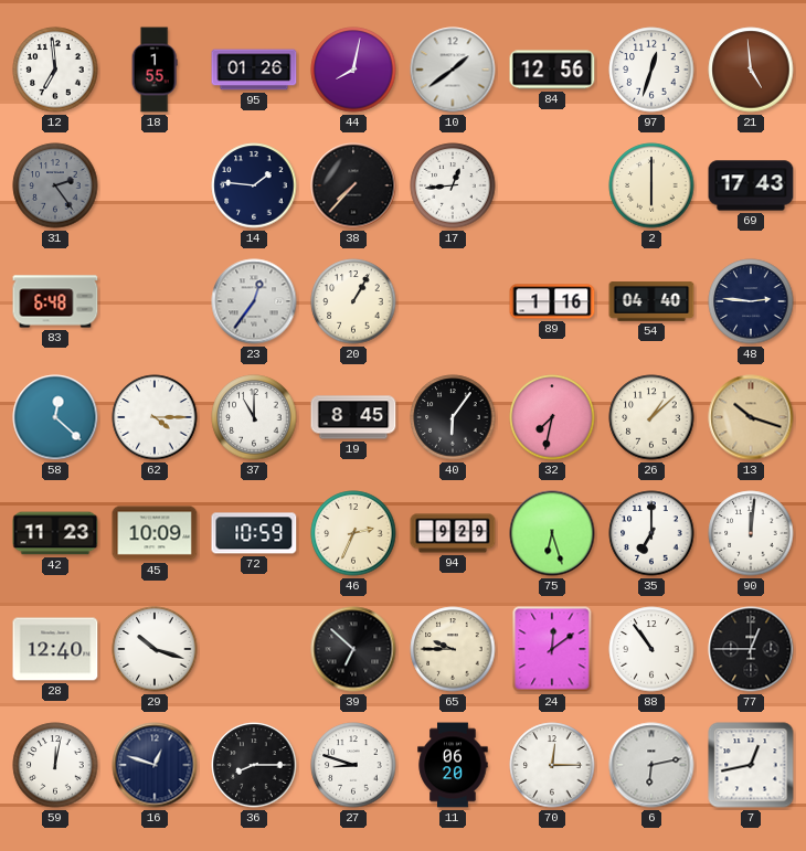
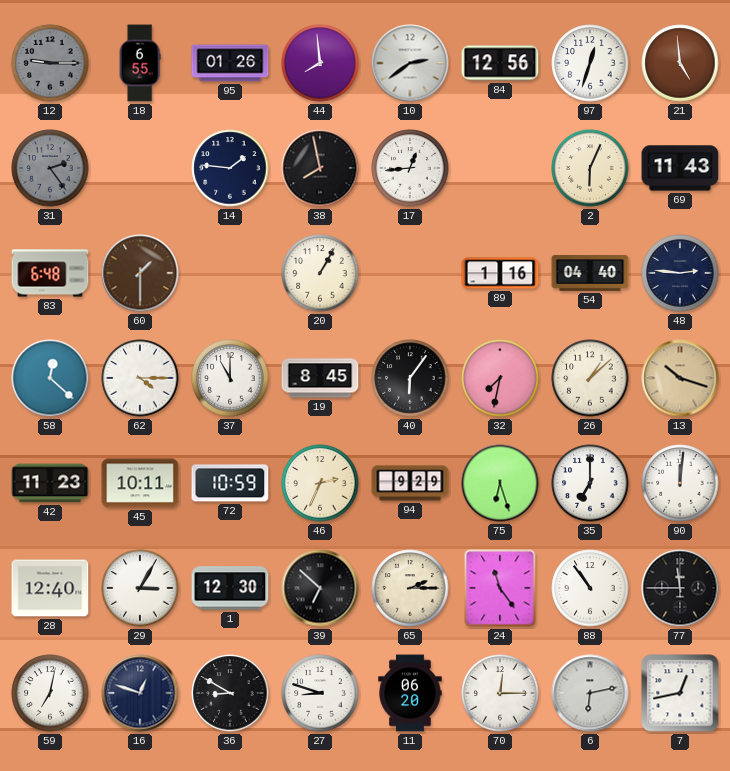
12: 6:59 -> 9:15
12 dial: white -> grey
18: 1:55 -> 6:55
44: 8:02 -> 7:59
10: 1:39 -> 2:39
38: 7:37 -> 7:58
2: 6:00 -> 6:04
69: 17:43 -> 11:43
60: none -> 1:30
23: 12:36 -> none
45: 10:09 -> 10:11
29: 10:18 -> 3:05
1: none -> 12:30
65: 9:45 -> 2:15
24: 12:09 -> 11:24
77: 12:45 -> 11:45
59: 12:02 -> 7:02
36: 8:15 -> 8:50
